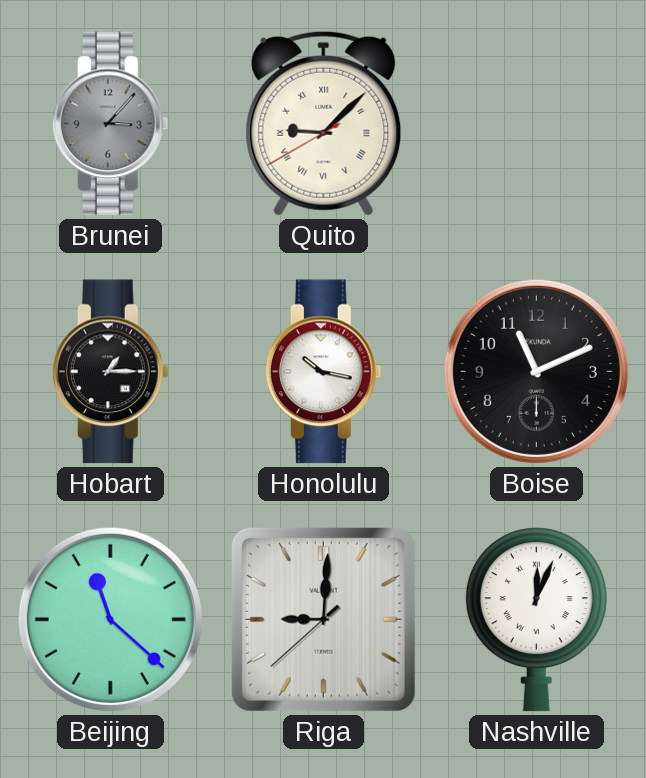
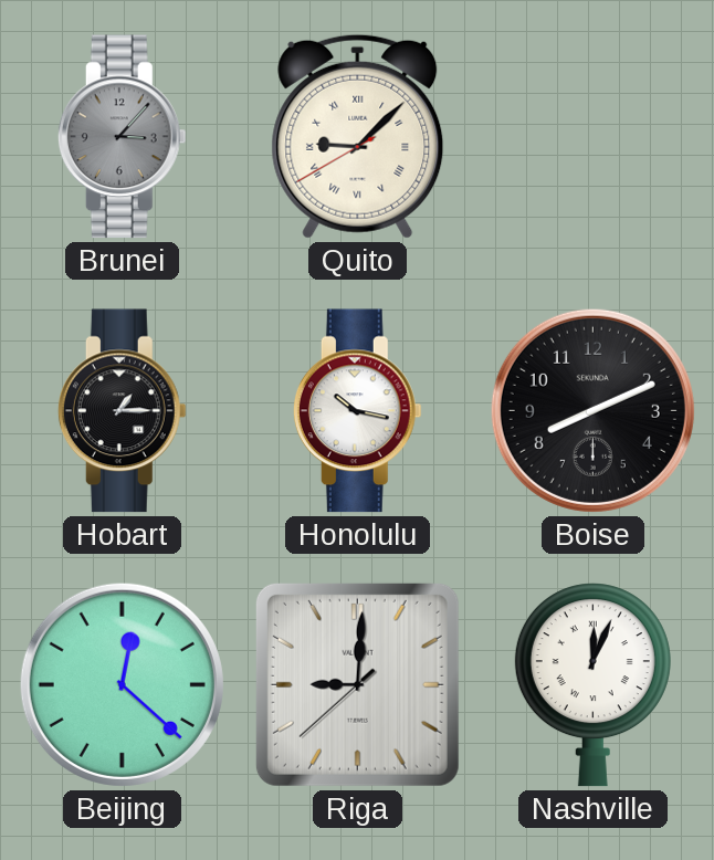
Boise: 11:11 -> 8:11
Beijing: 11:22 -> 12:22
